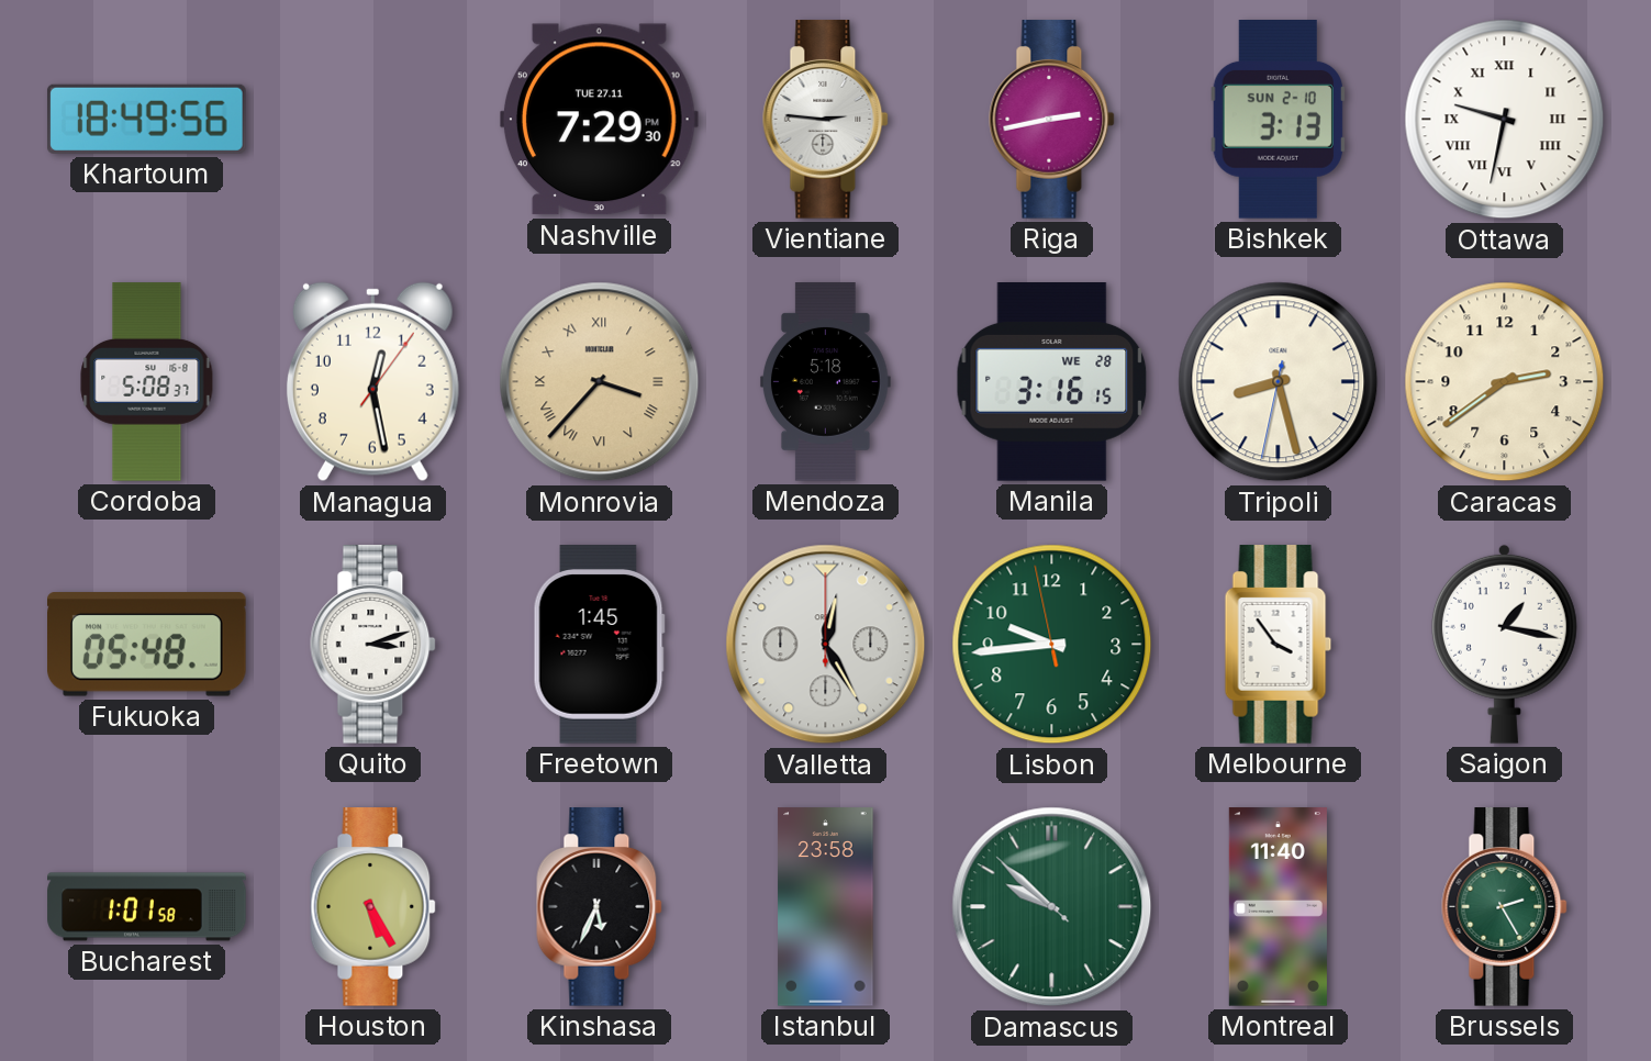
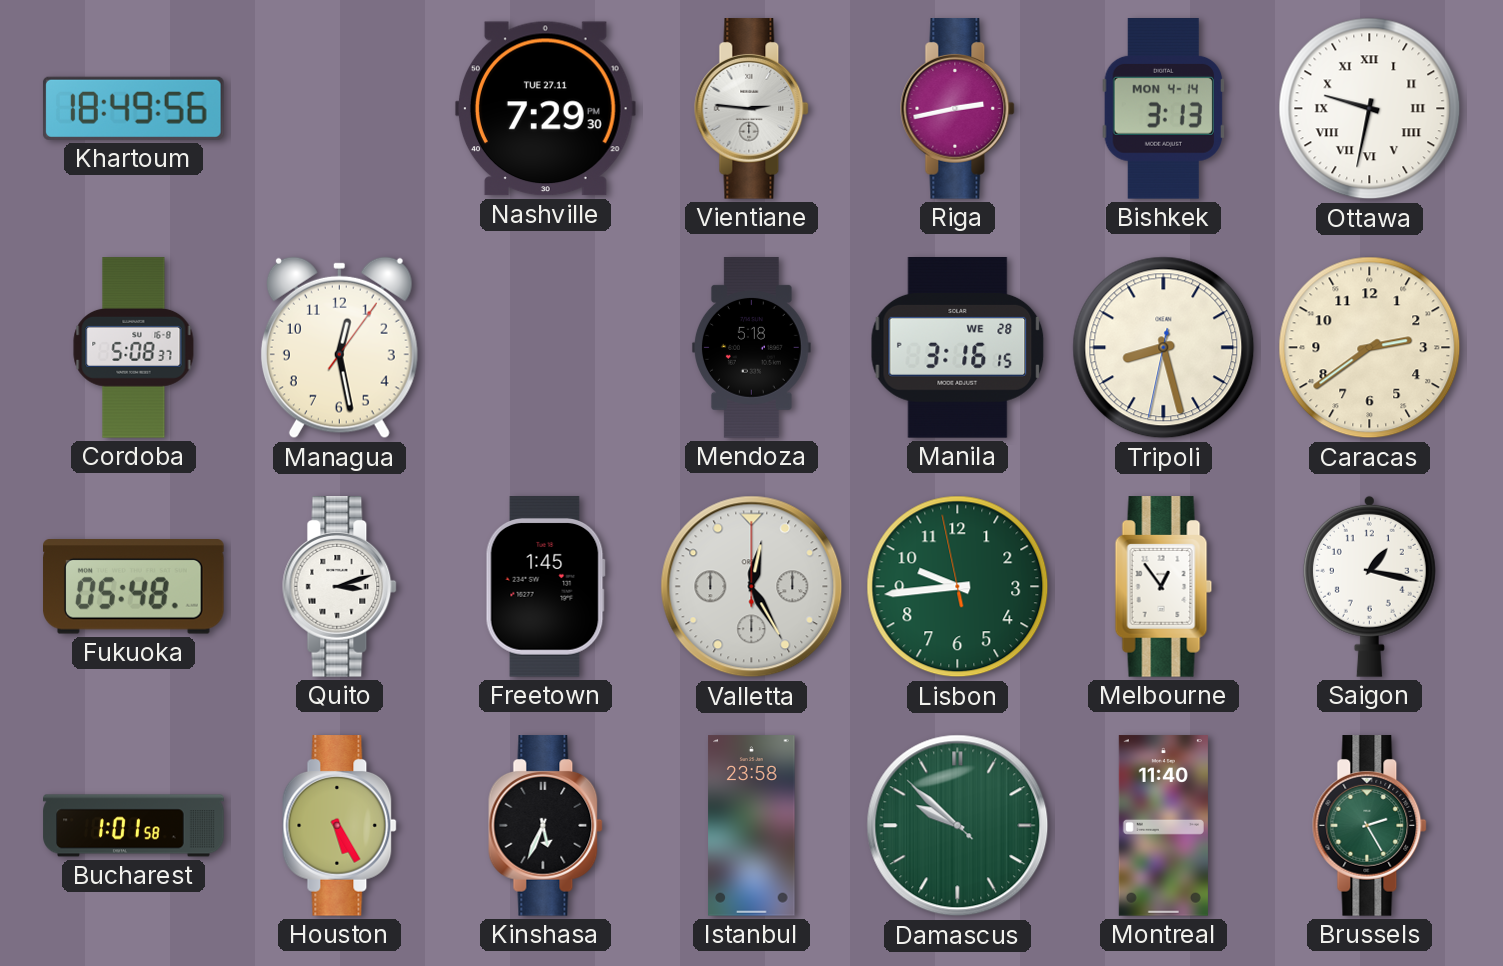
Bishkek date: SUN 2-10 -> MON 4-14
Monrovia: 3:37 -> none
Melbourne: 3:54 -> 12:54
